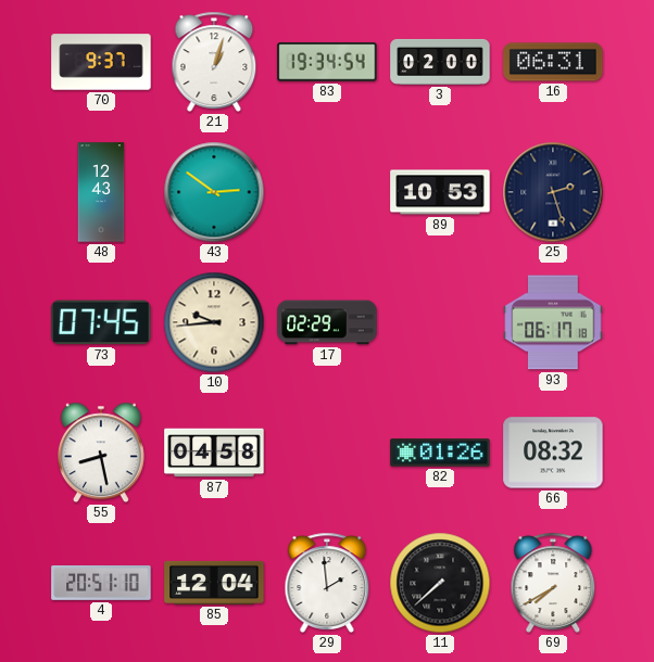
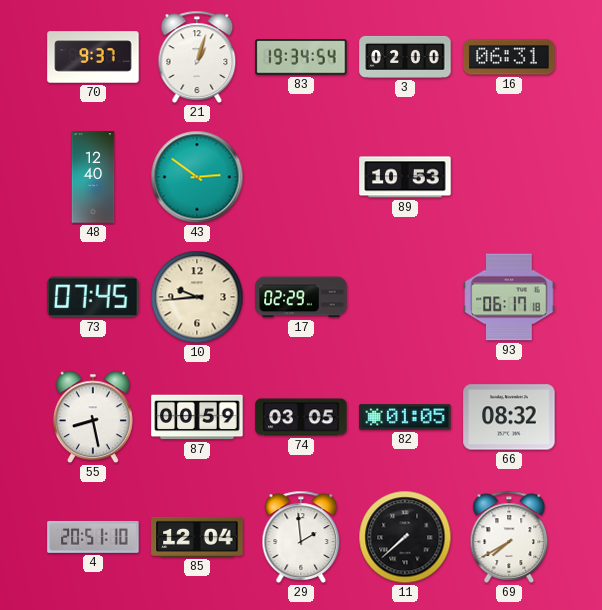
48: 12:43 -> 12:40
25: 2:27 -> none
87: 04:58 -> 00:59
74: none -> 03:05
82: 01:26 -> 01:05
